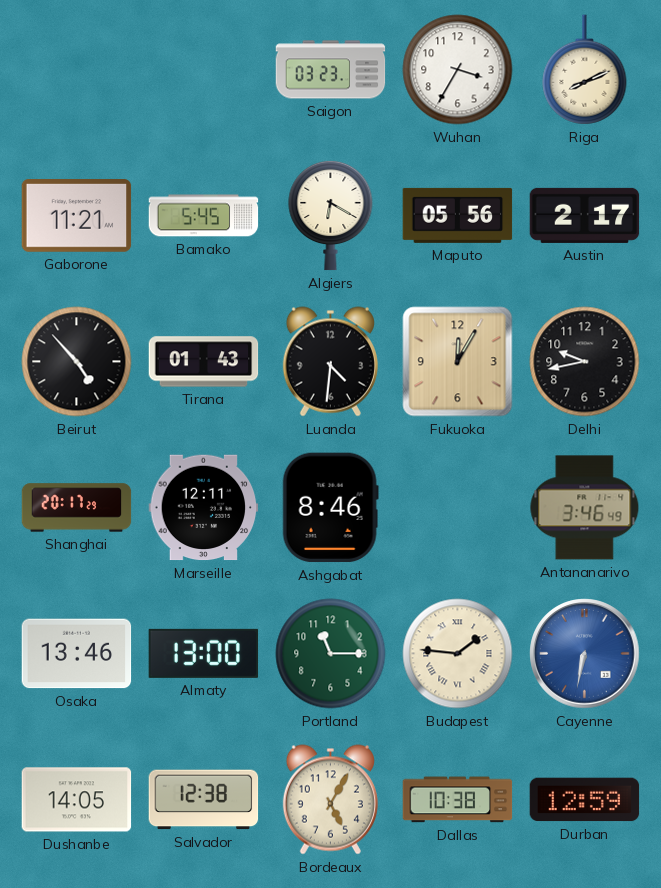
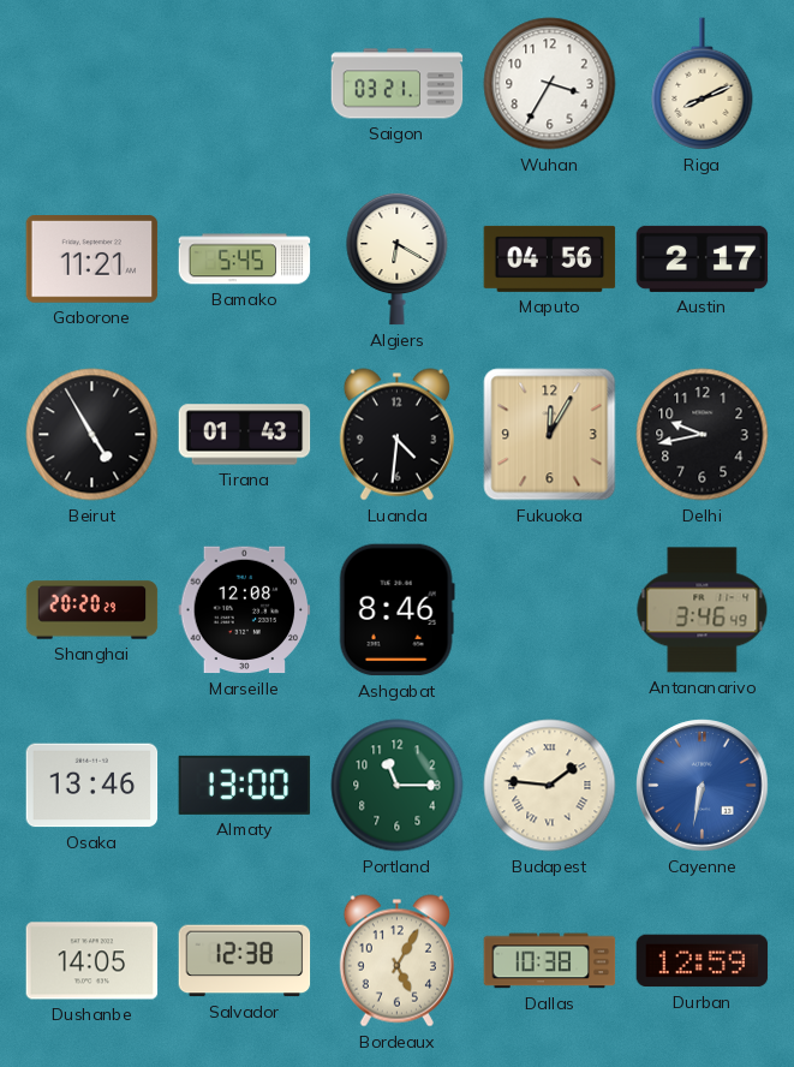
Saigon: 03:23 -> 03:21
Maputo: 05:56 -> 04:56
Beirut: 4:53 -> 4:55
Shanghai: 20:17 -> 20:20
Marseille: 12:11 -> 12:08
